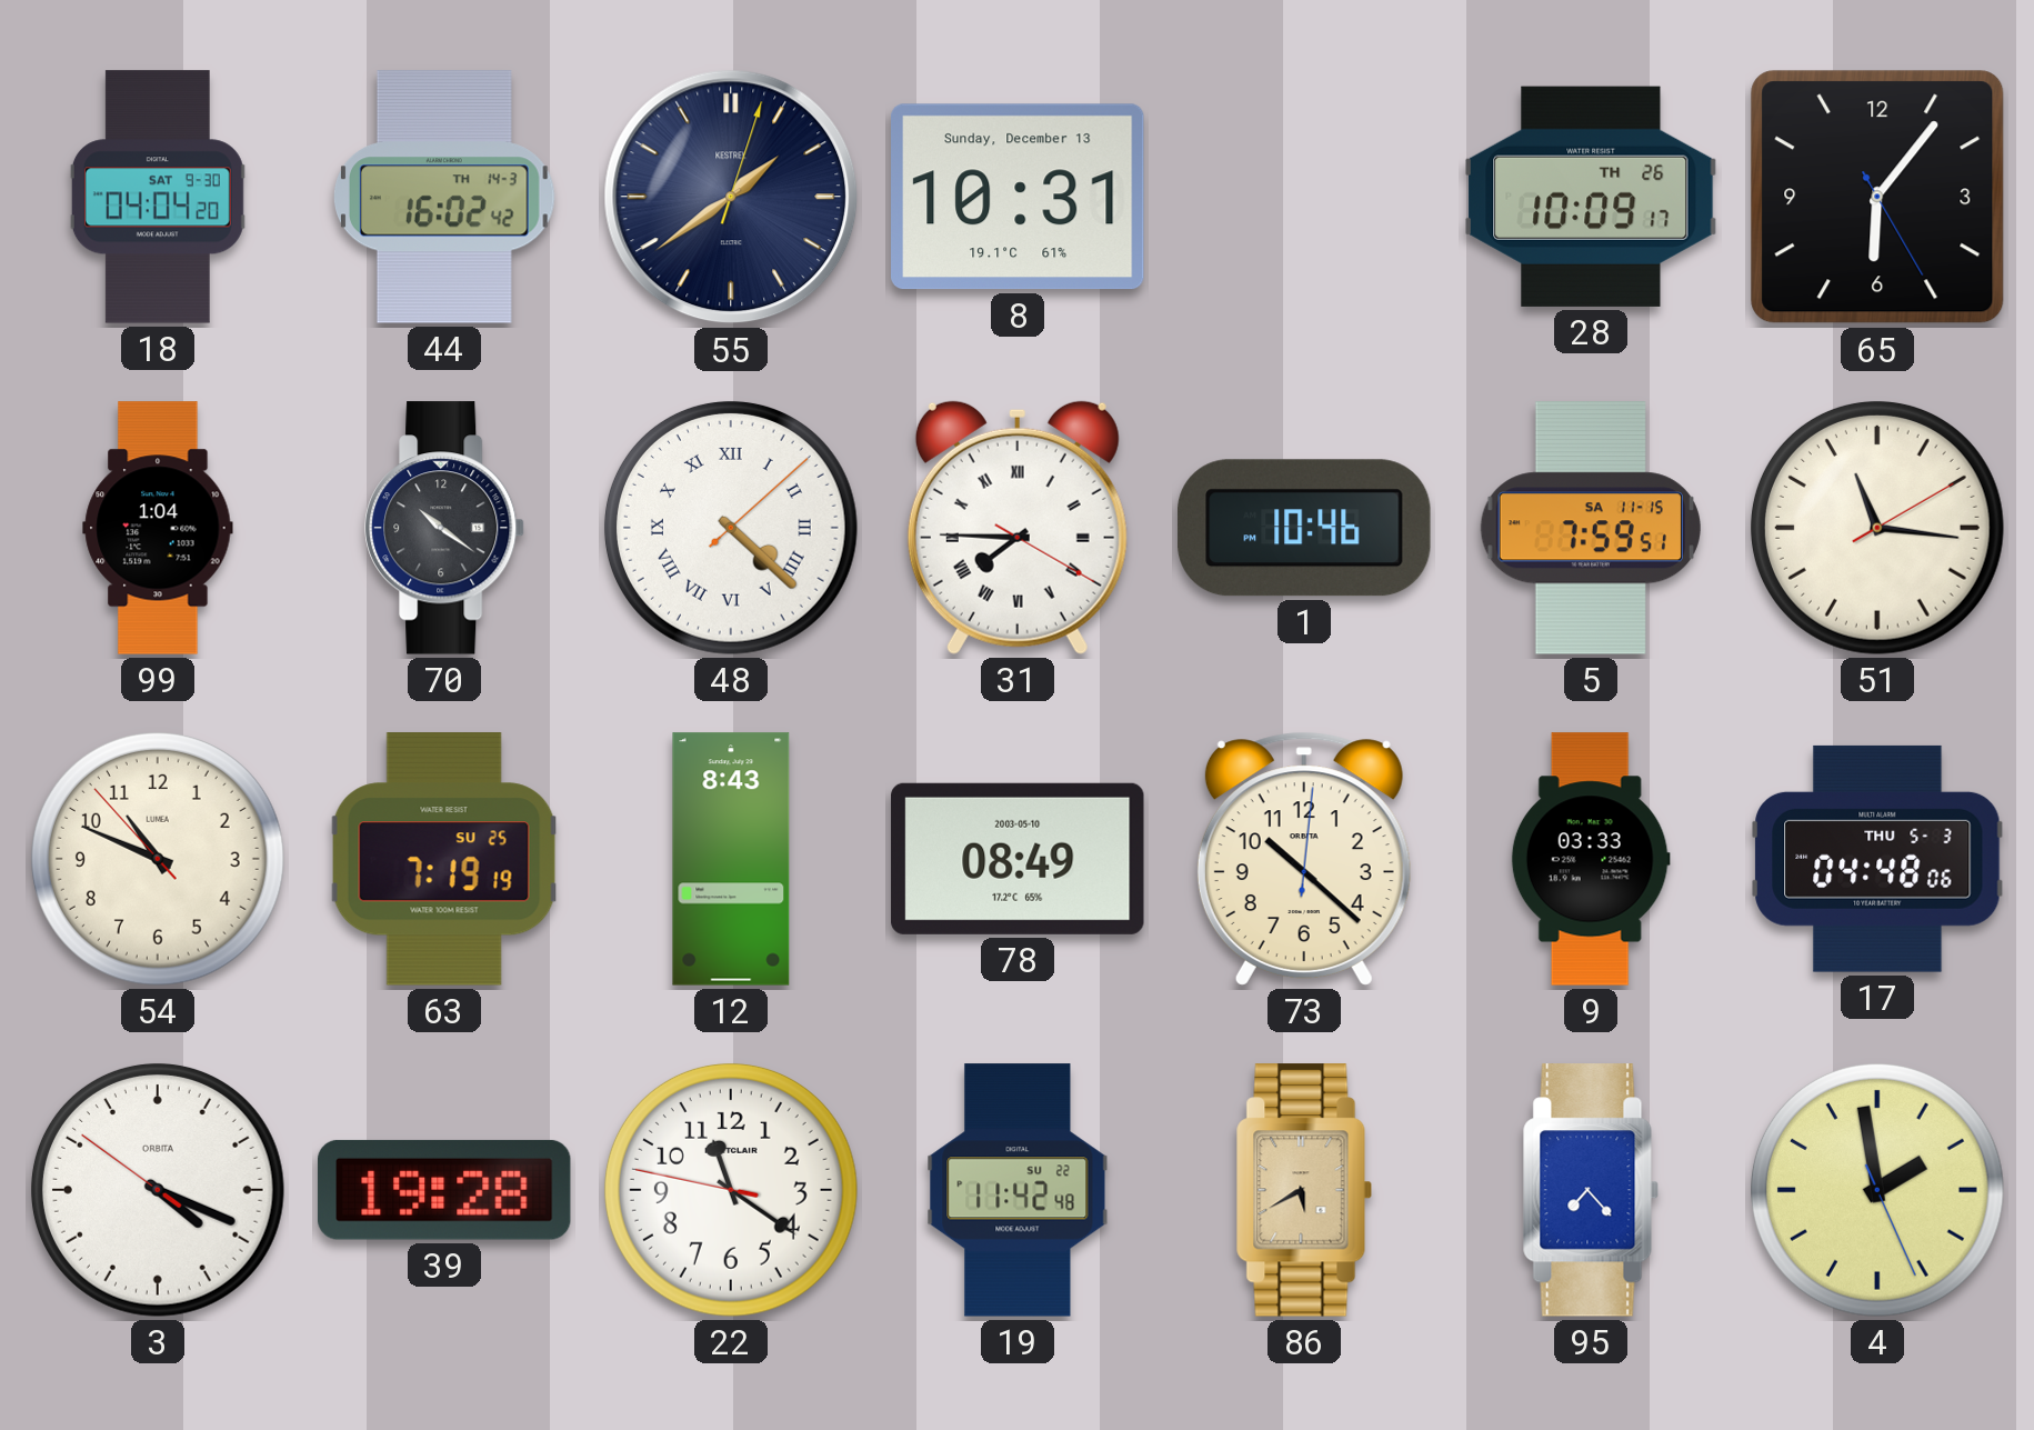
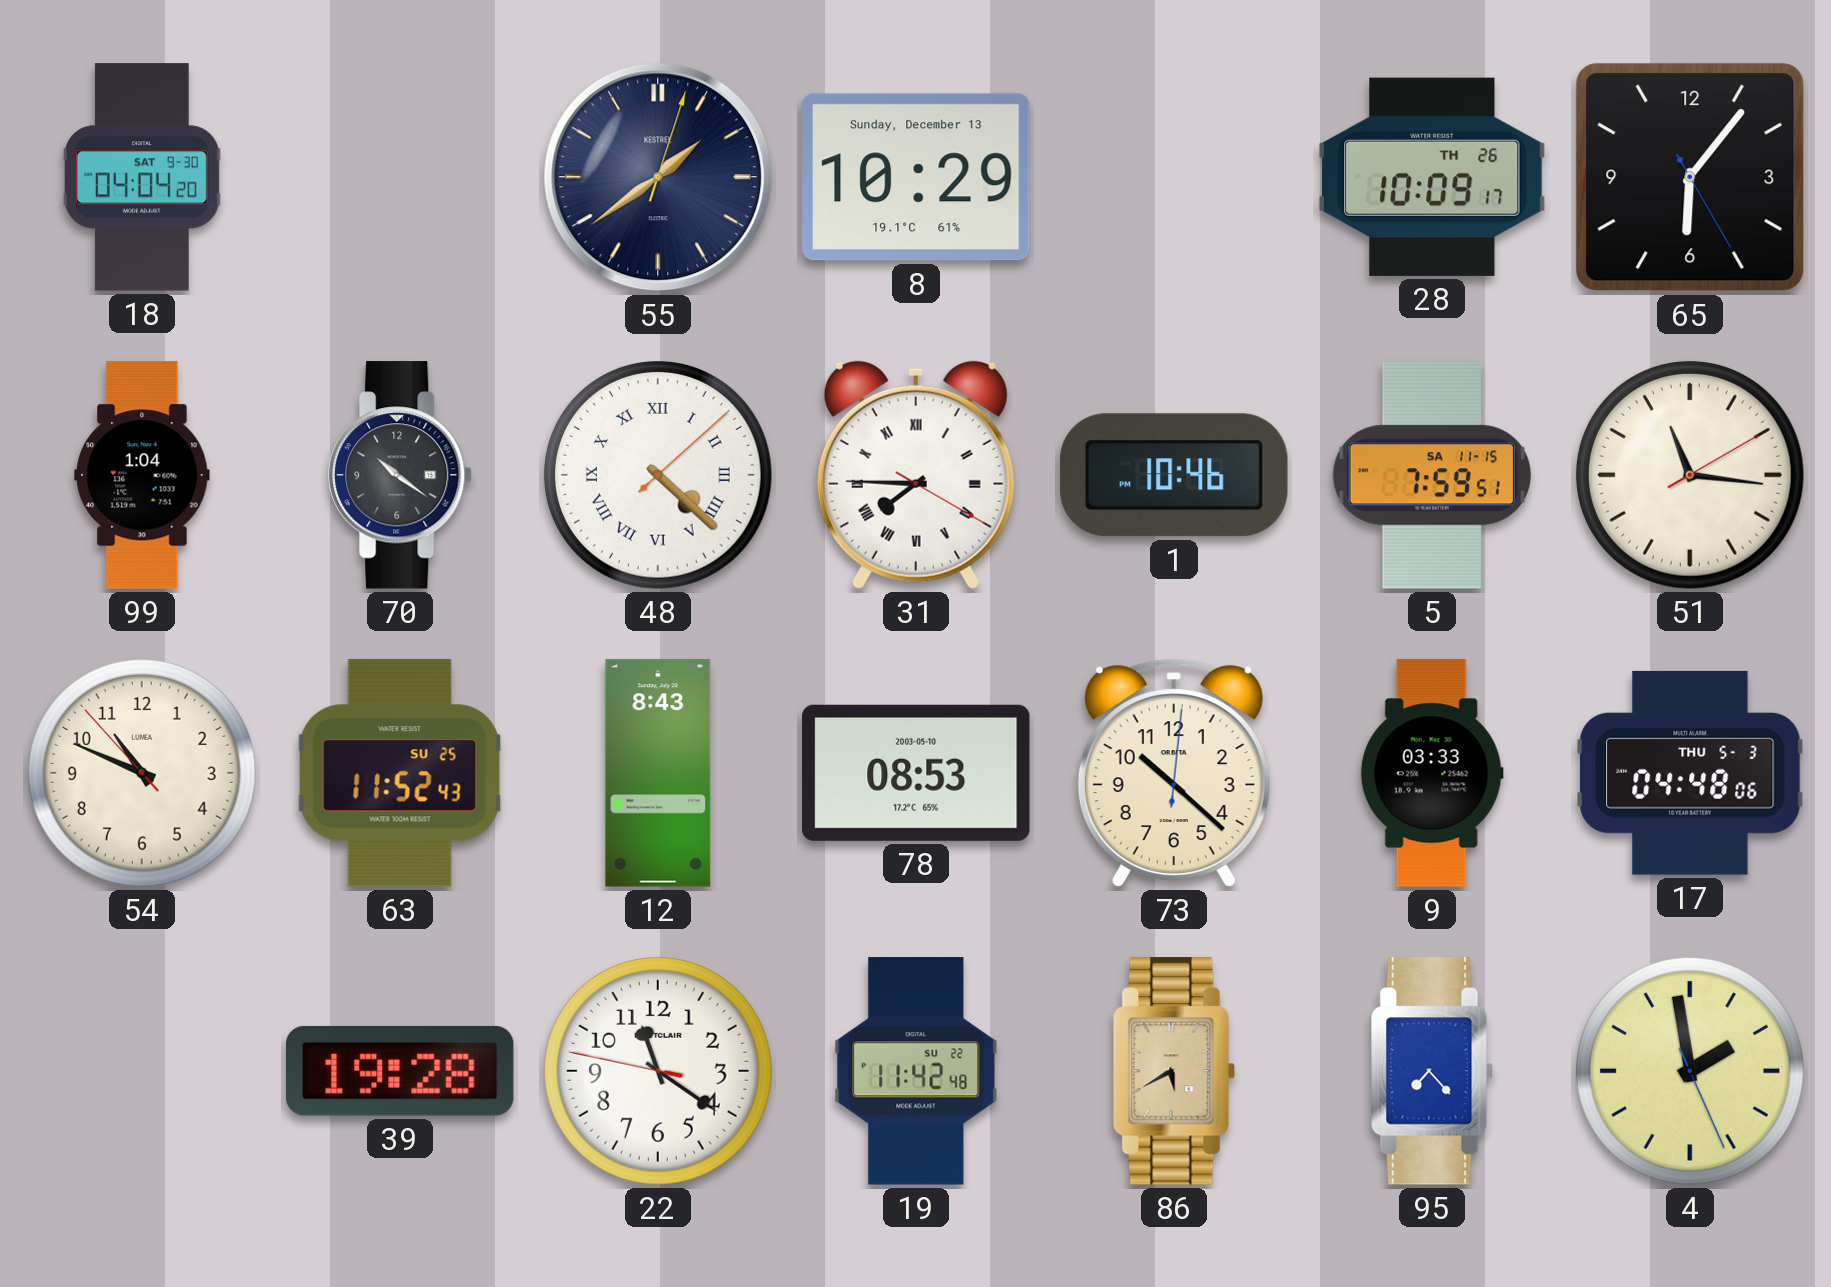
44: 16:02 -> none
8: 10:31 -> 10:29
63: 7:19 -> 11:52
78: 08:49 -> 08:53
3: 4:18 -> none
